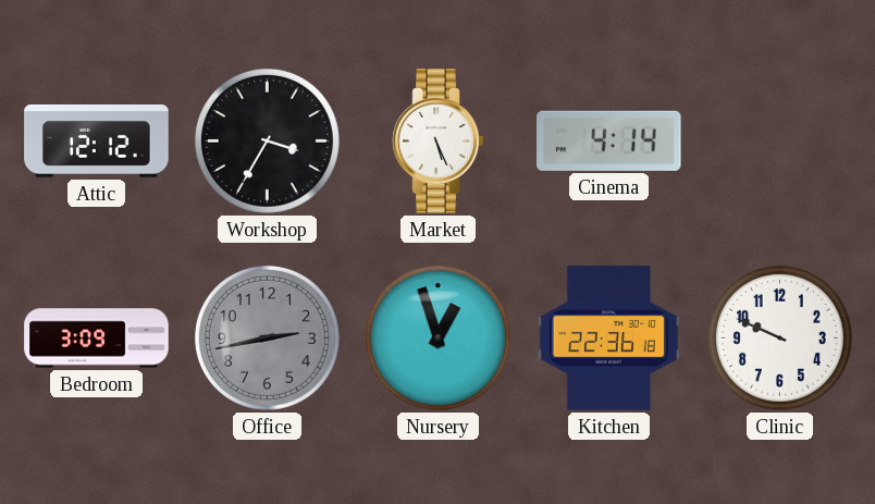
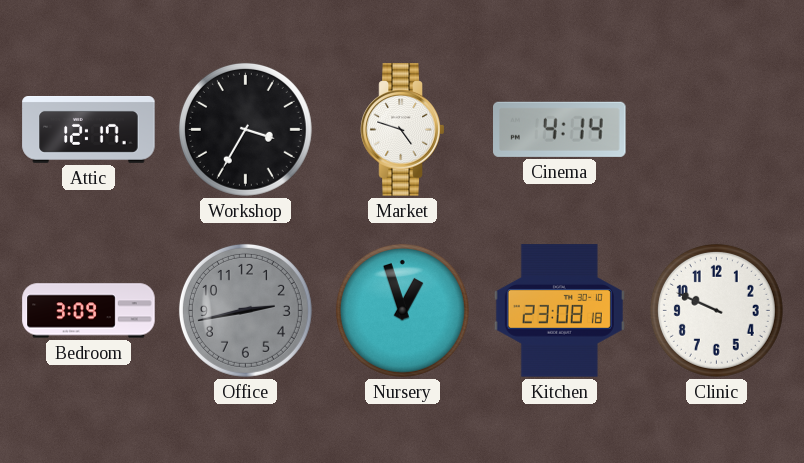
Attic: 12:12 -> 12:17
Market: 5:26 -> 4:48
Kitchen: 22:36 -> 23:08
